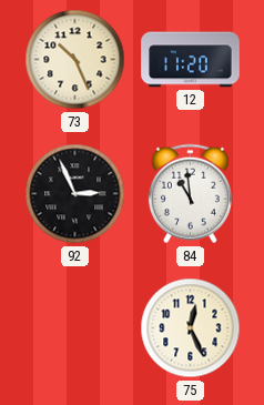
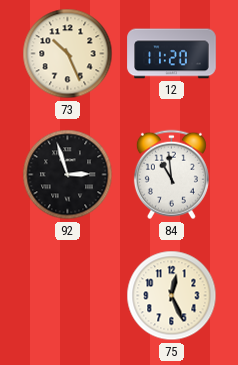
92: 2:56 -> 2:57
